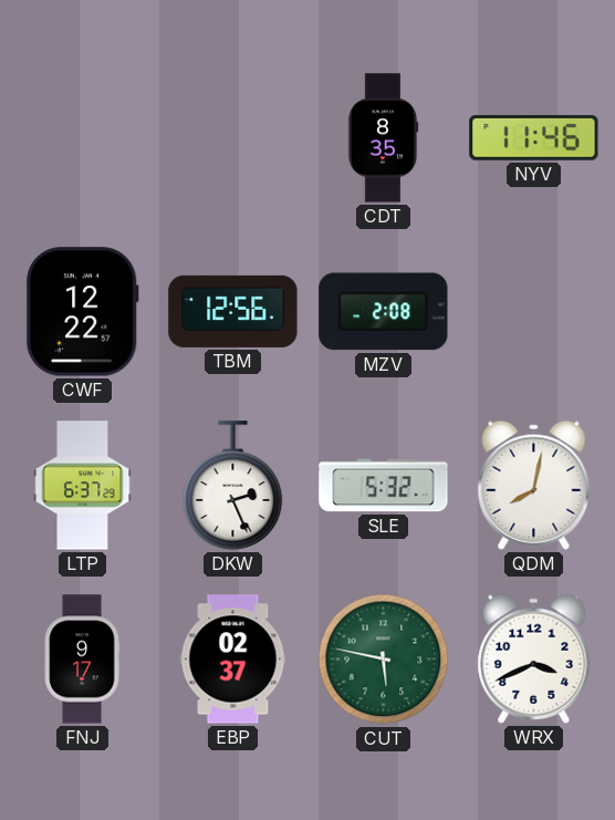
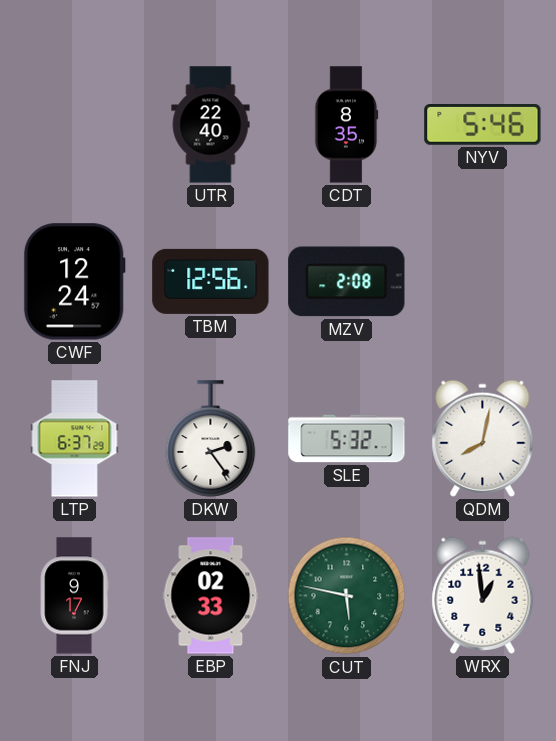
UTR: none -> 22:40
NYV: 11:46 -> 5:46
CWF: 12:22 -> 12:24
DKW: 2:26 -> 2:24
EBP: 02:37 -> 02:33
WRX: 3:41 -> 12:59
